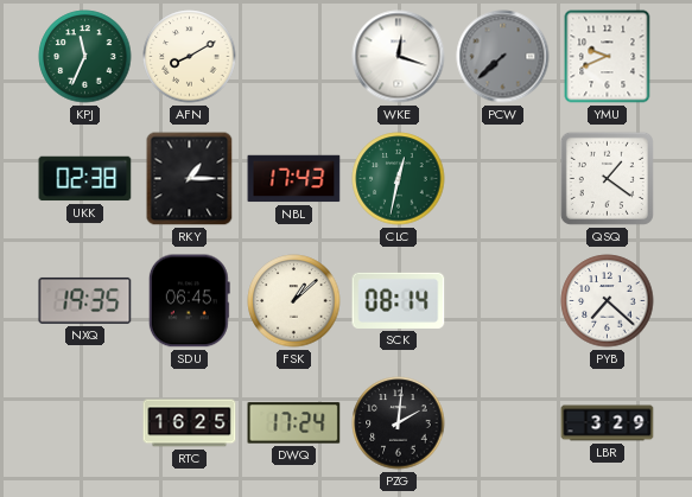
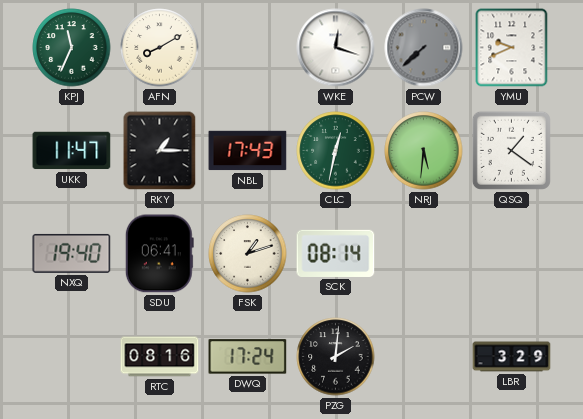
UKK: 02:38 -> 11:47
NRJ: none -> 5:31
NXQ: 19:35 -> 19:40
SDU: 06:45 -> 06:41
FSK: 1:08 -> 1:12
PYB: 7:22 -> none
RTC: 16:25 -> 08:16
